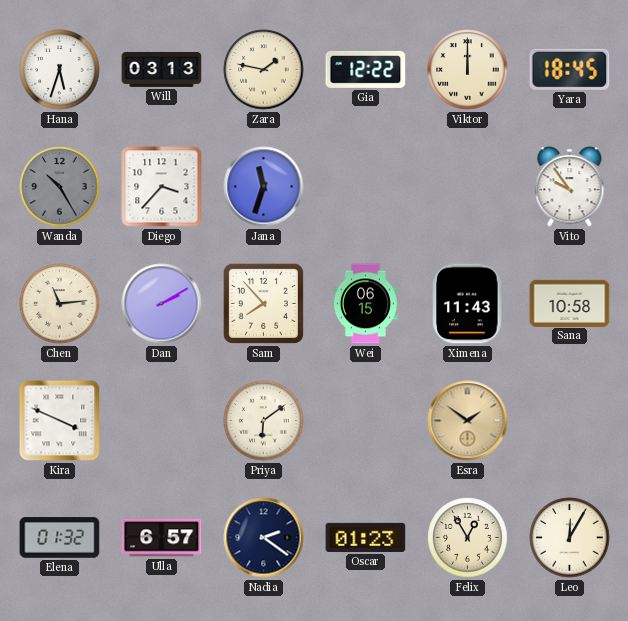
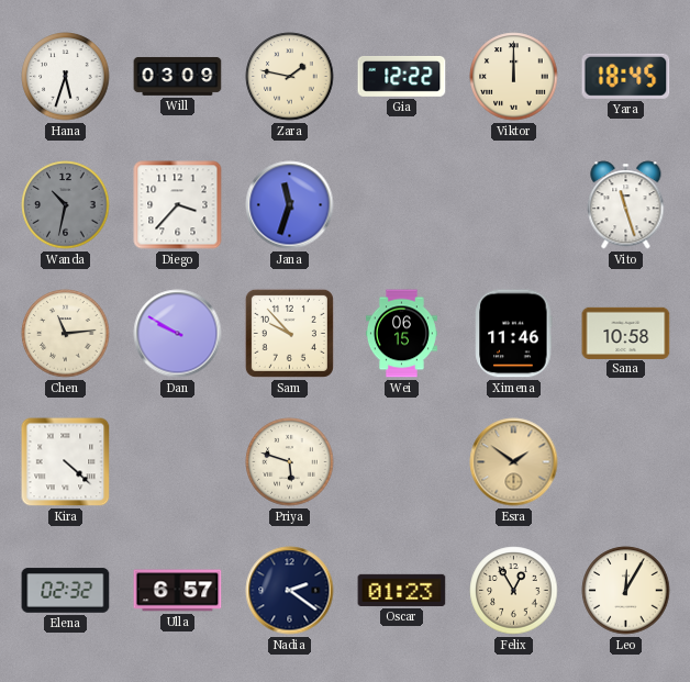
Will: 03:13 -> 03:09
Wanda: 10:25 -> 10:32
Vito: 9:54 -> 11:27
Dan: 2:10 -> 9:50
Sam: 7:53 -> 9:53
Ximena: 11:43 -> 11:46
Kira: 3:49 -> 4:22
Priya: 6:09 -> 5:48
Elena: 01:32 -> 02:32
